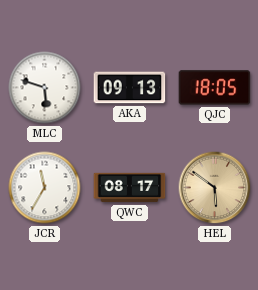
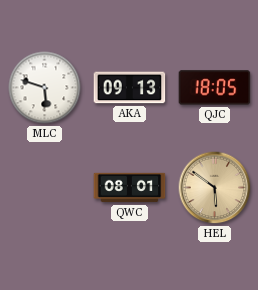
JCR: 11:35 -> none
QWC: 08:17 -> 08:01
